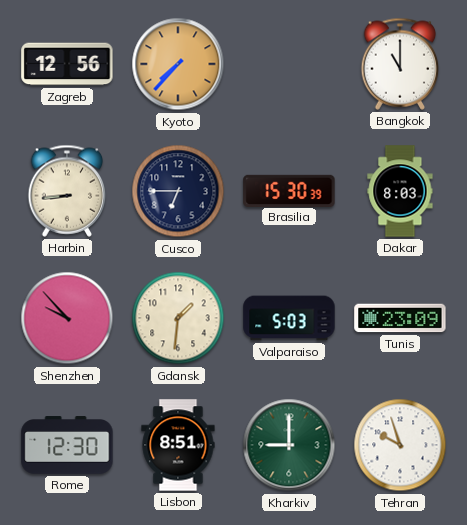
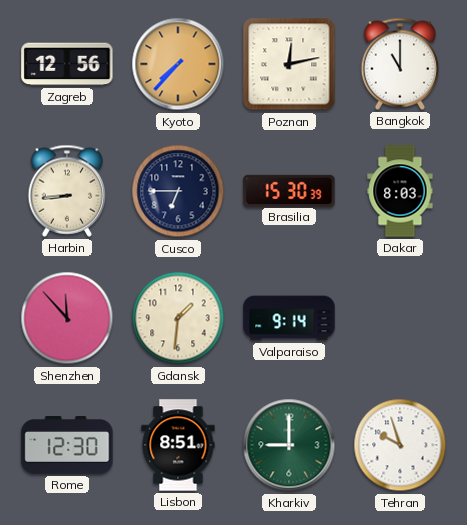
Poznan: none -> 12:13
Shenzhen: 9:53 -> 11:53
Valparaiso: 5:03 -> 9:14
Tunis: 23:09 -> none
